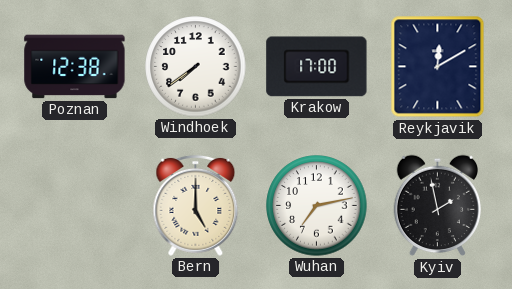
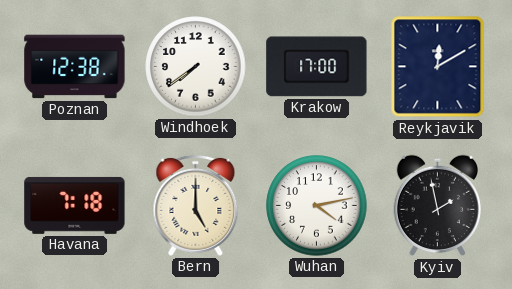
Havana: none -> 7:18
Wuhan: 7:13 -> 4:13
